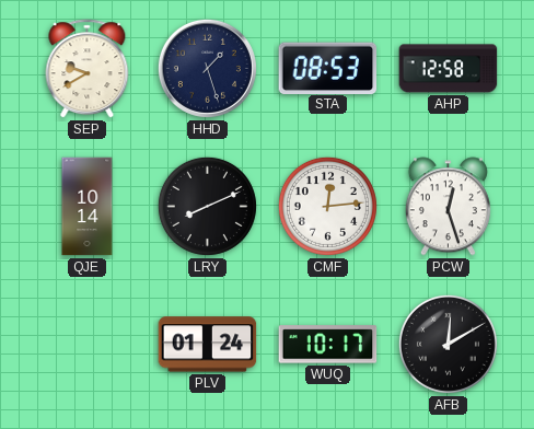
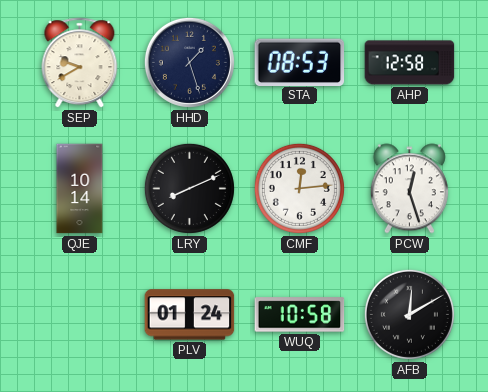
WUQ: 10:17 -> 10:58
